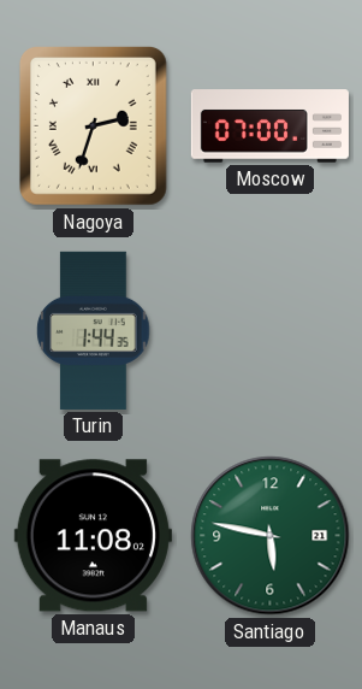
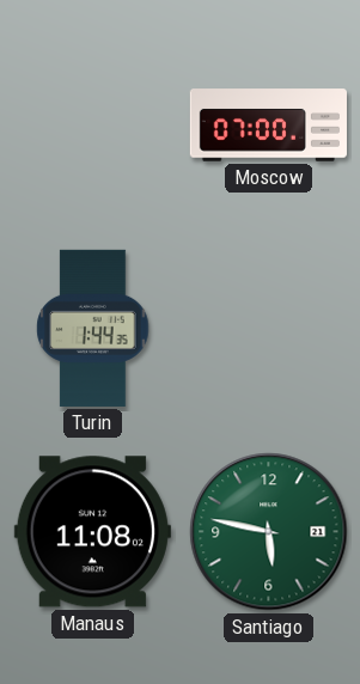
Nagoya: 2:33 -> none
